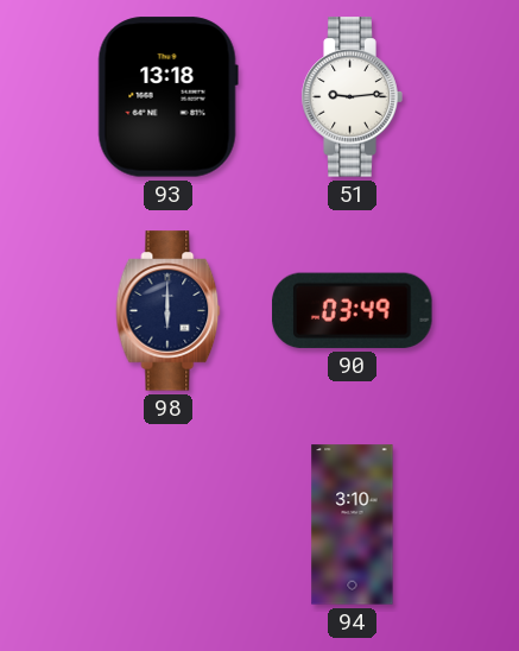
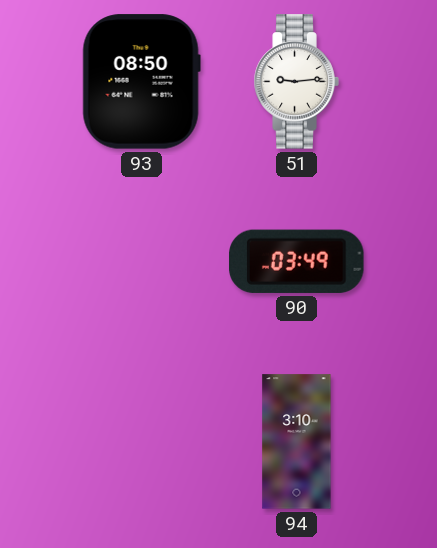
93: 13:18 -> 08:50
98: 6:00 -> none
